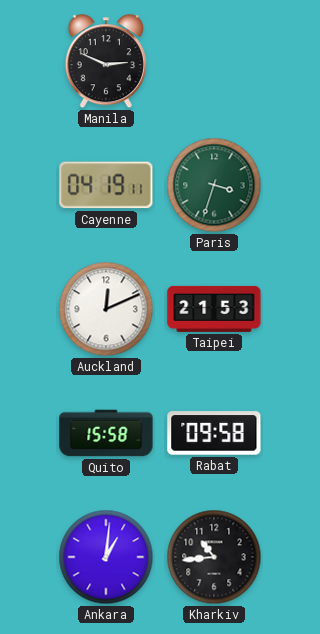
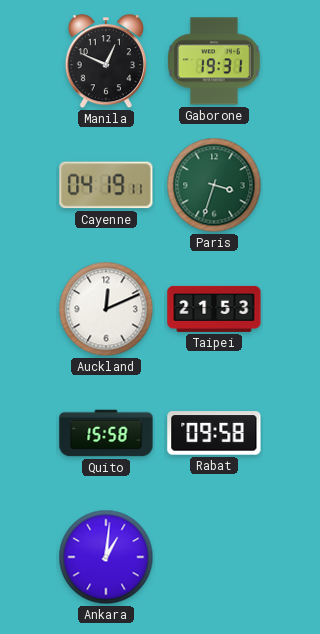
Manila: 2:49 -> 12:49
Gaborone: none -> 19:31
Kharkiv: 10:44 -> none
